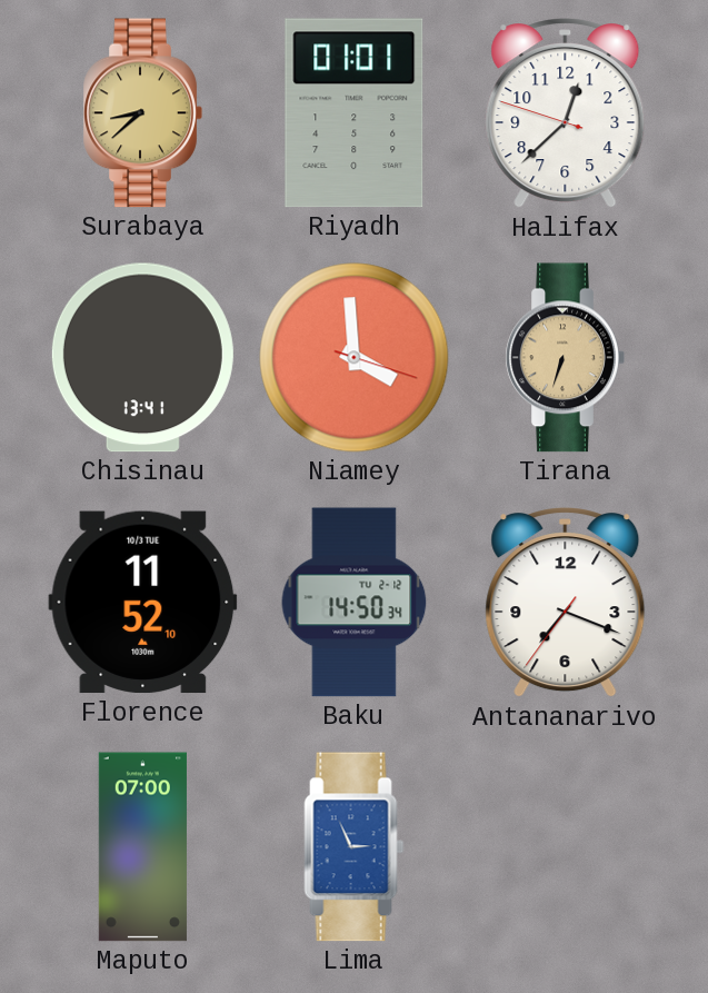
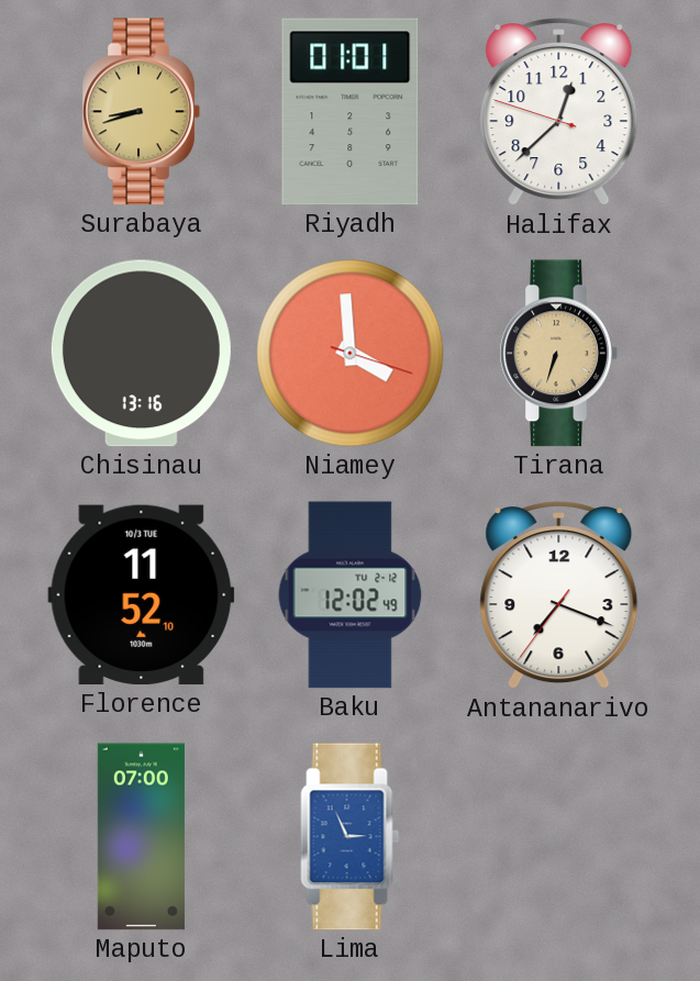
Surabaya: 8:38 -> 8:42
Chisinau: 13:41 -> 13:16
Baku: 14:50 -> 12:02
